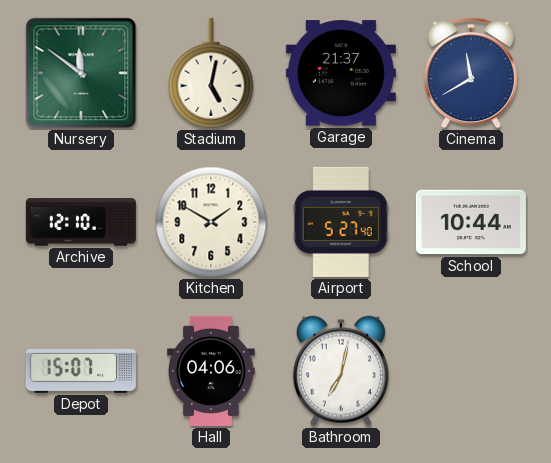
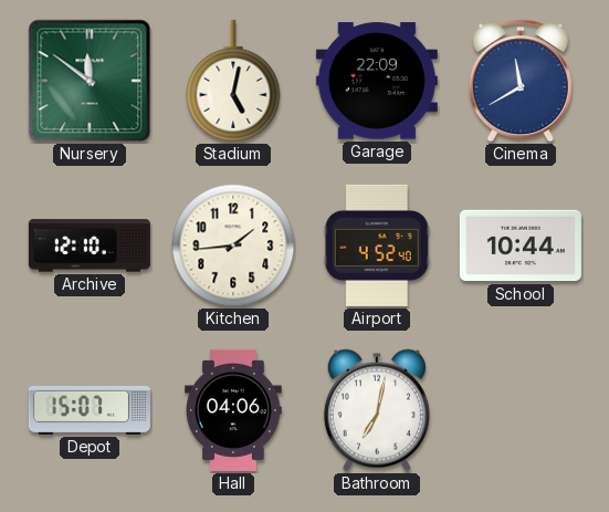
Garage: 21:37 -> 22:09
Kitchen: 1:50 -> 1:44
Airport: 5:27 -> 4:52
